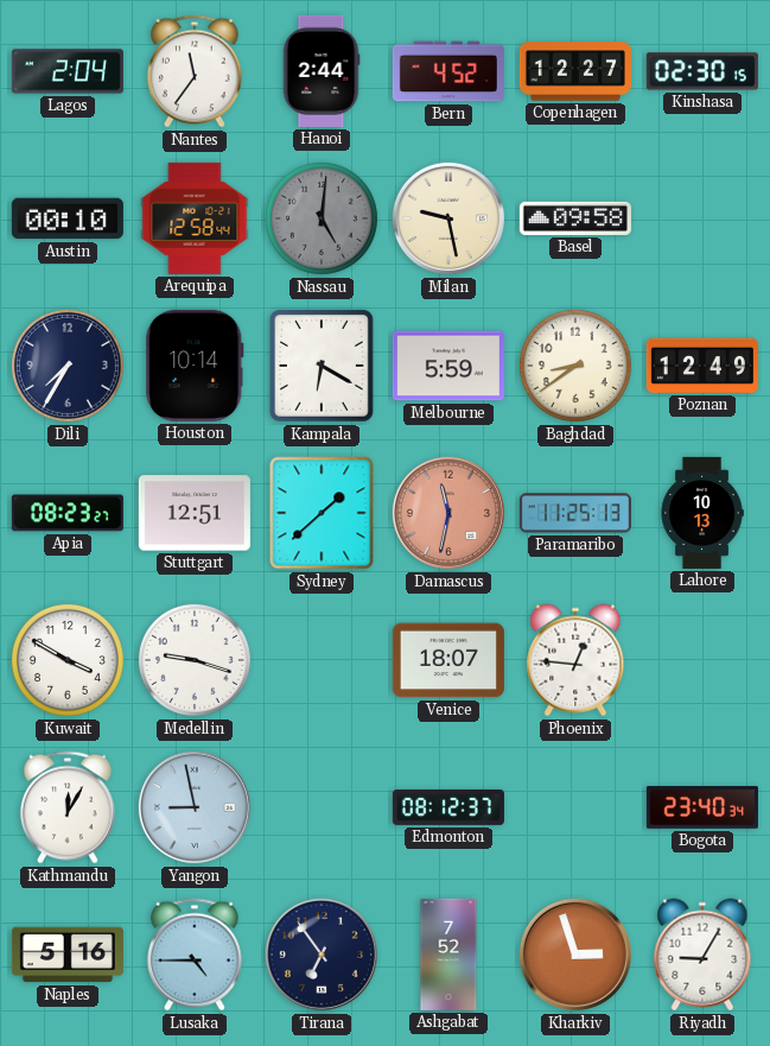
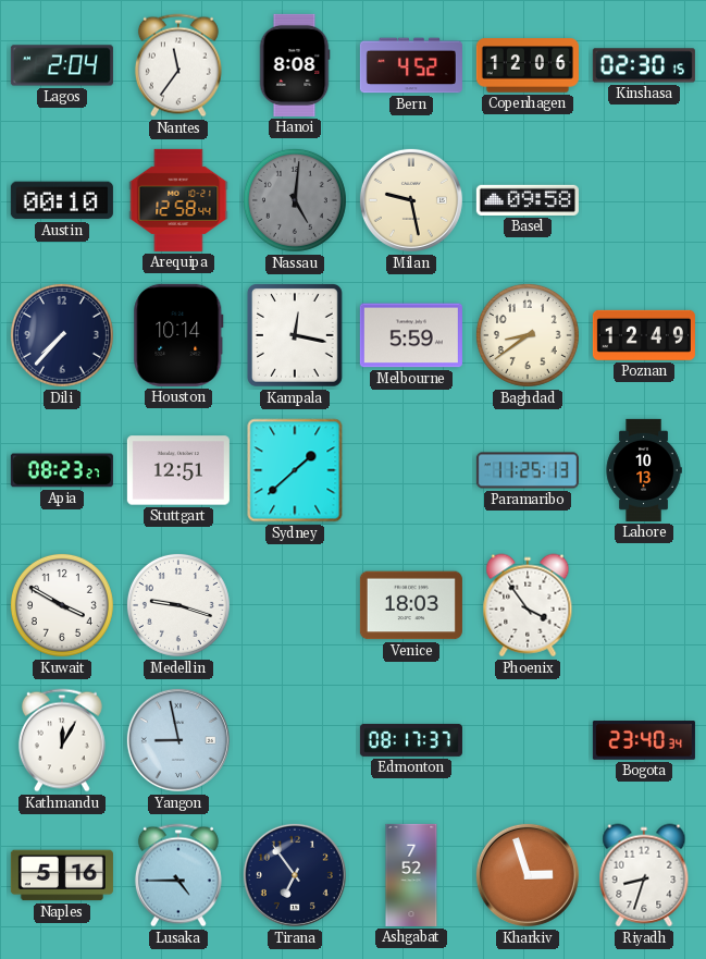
Hanoi: 2:44 -> 8:08
Copenhagen: 12:27 -> 12:06
Dili: 7:35 -> 7:37
Kampala: 6:20 -> 12:17
Damascus: 11:32 -> none
Venice: 18:07 -> 18:03
Phoenix: 12:46 -> 3:54
Edmonton: 08:12 -> 08:17
Riyadh: 9:05 -> 8:33
